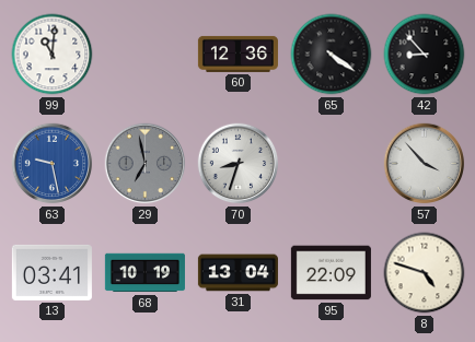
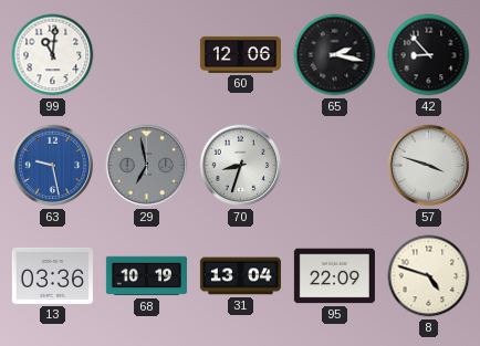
60: 12:36 -> 12:06
65: 4:21 -> 2:17
57: 3:53 -> 3:48
13: 03:41 -> 03:36
